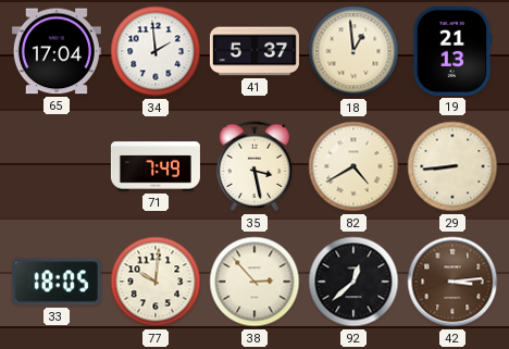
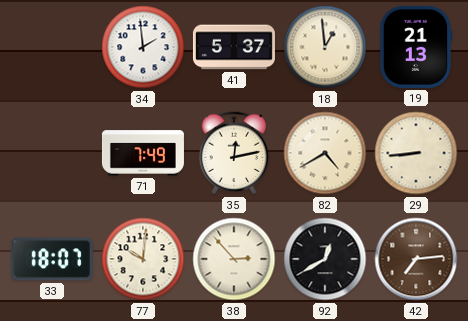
65: 17:04 -> none
35: 3:28 -> 12:13
33: 18:05 -> 18:07
92: 12:38 -> 12:40
42: 3:14 -> 7:14
